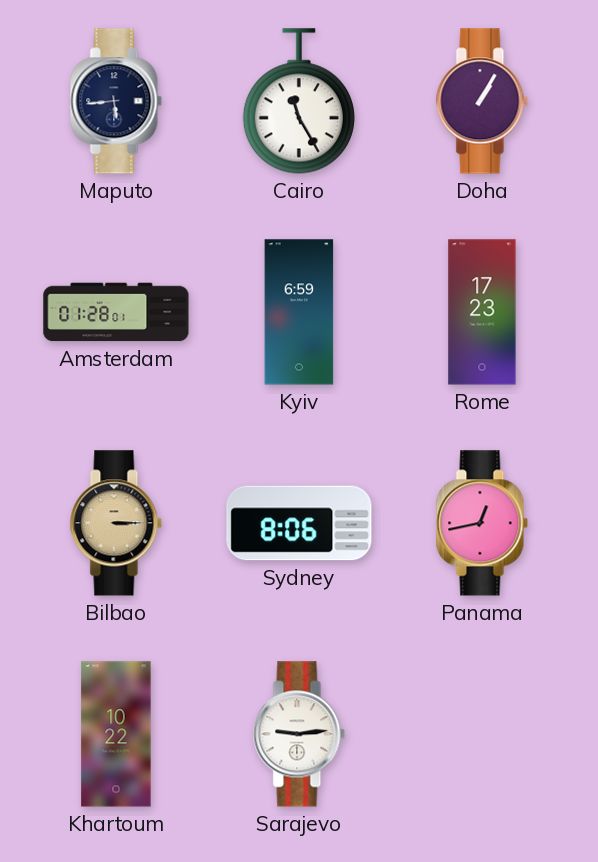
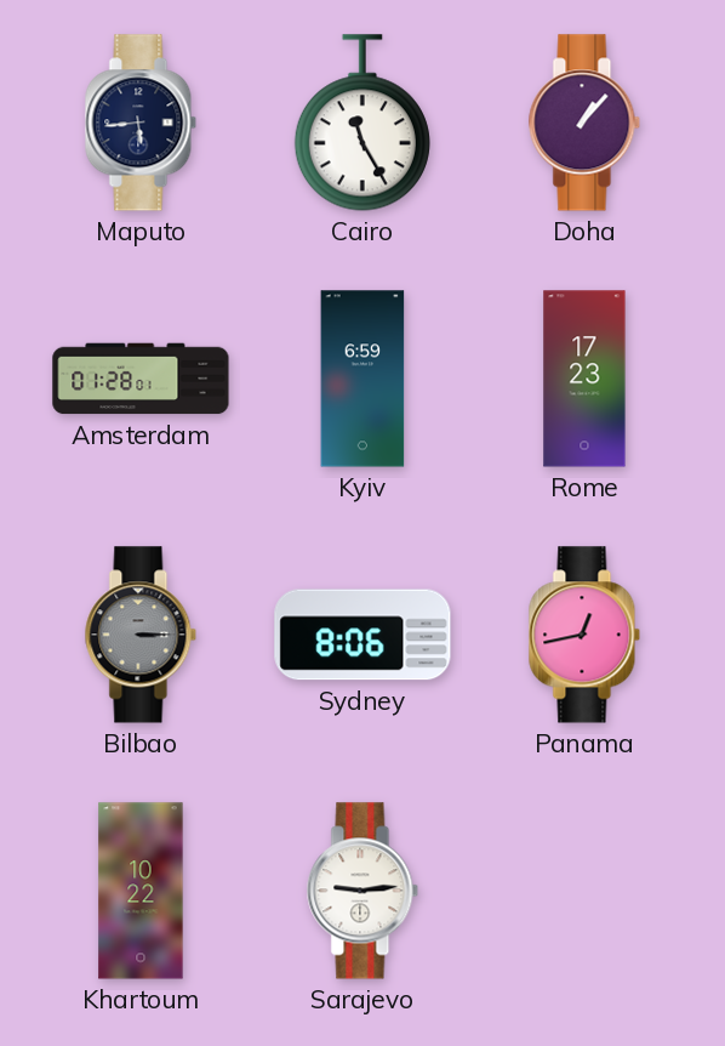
Doha: 1:05 -> 1:07
Bilbao dial: champagne -> grey
